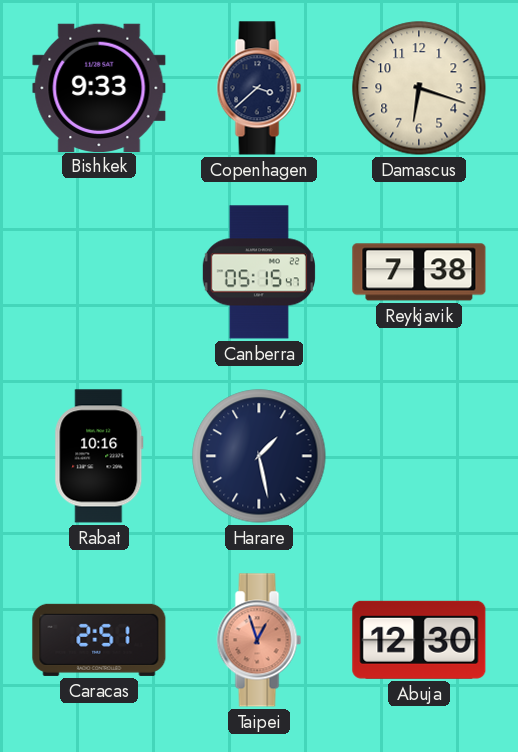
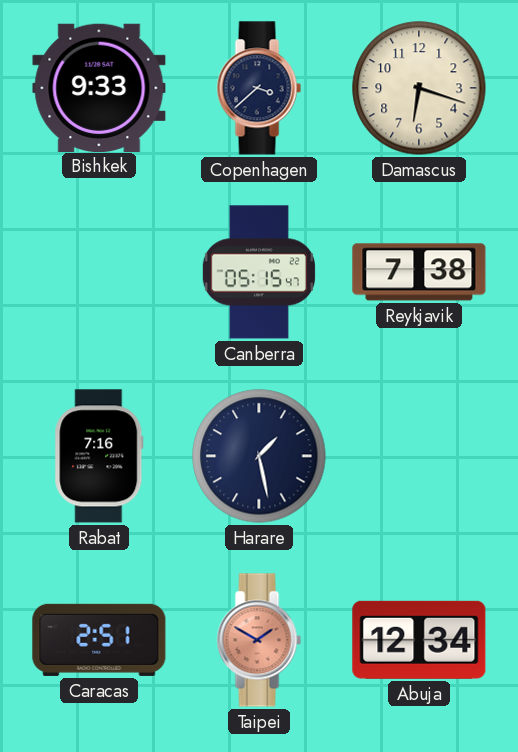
Rabat: 10:16 -> 7:16
Taipei: 12:57 -> 1:50
Abuja: 12:30 -> 12:34
